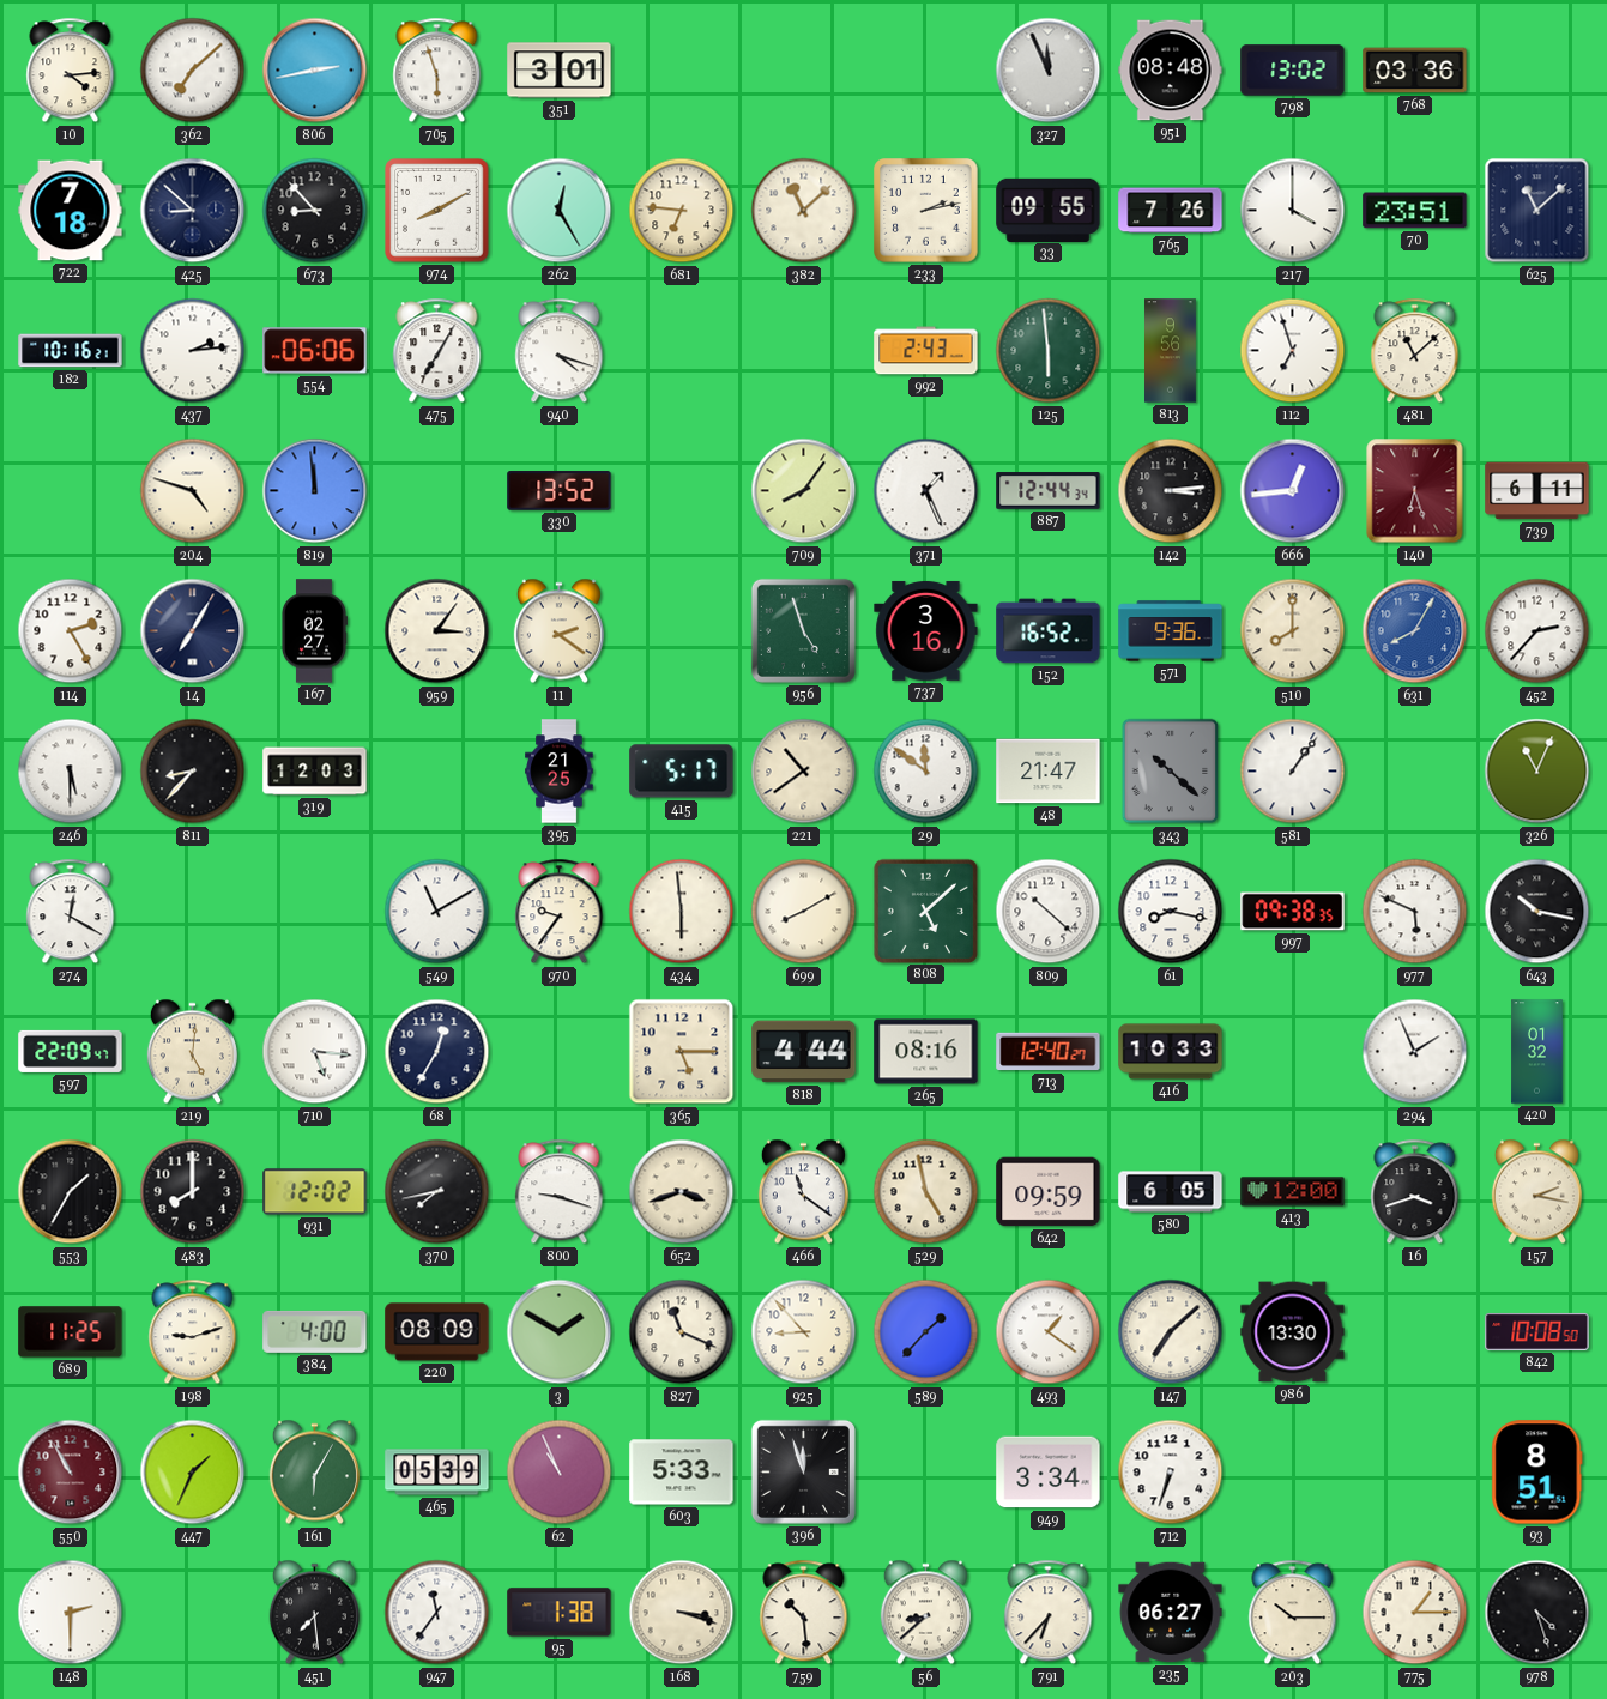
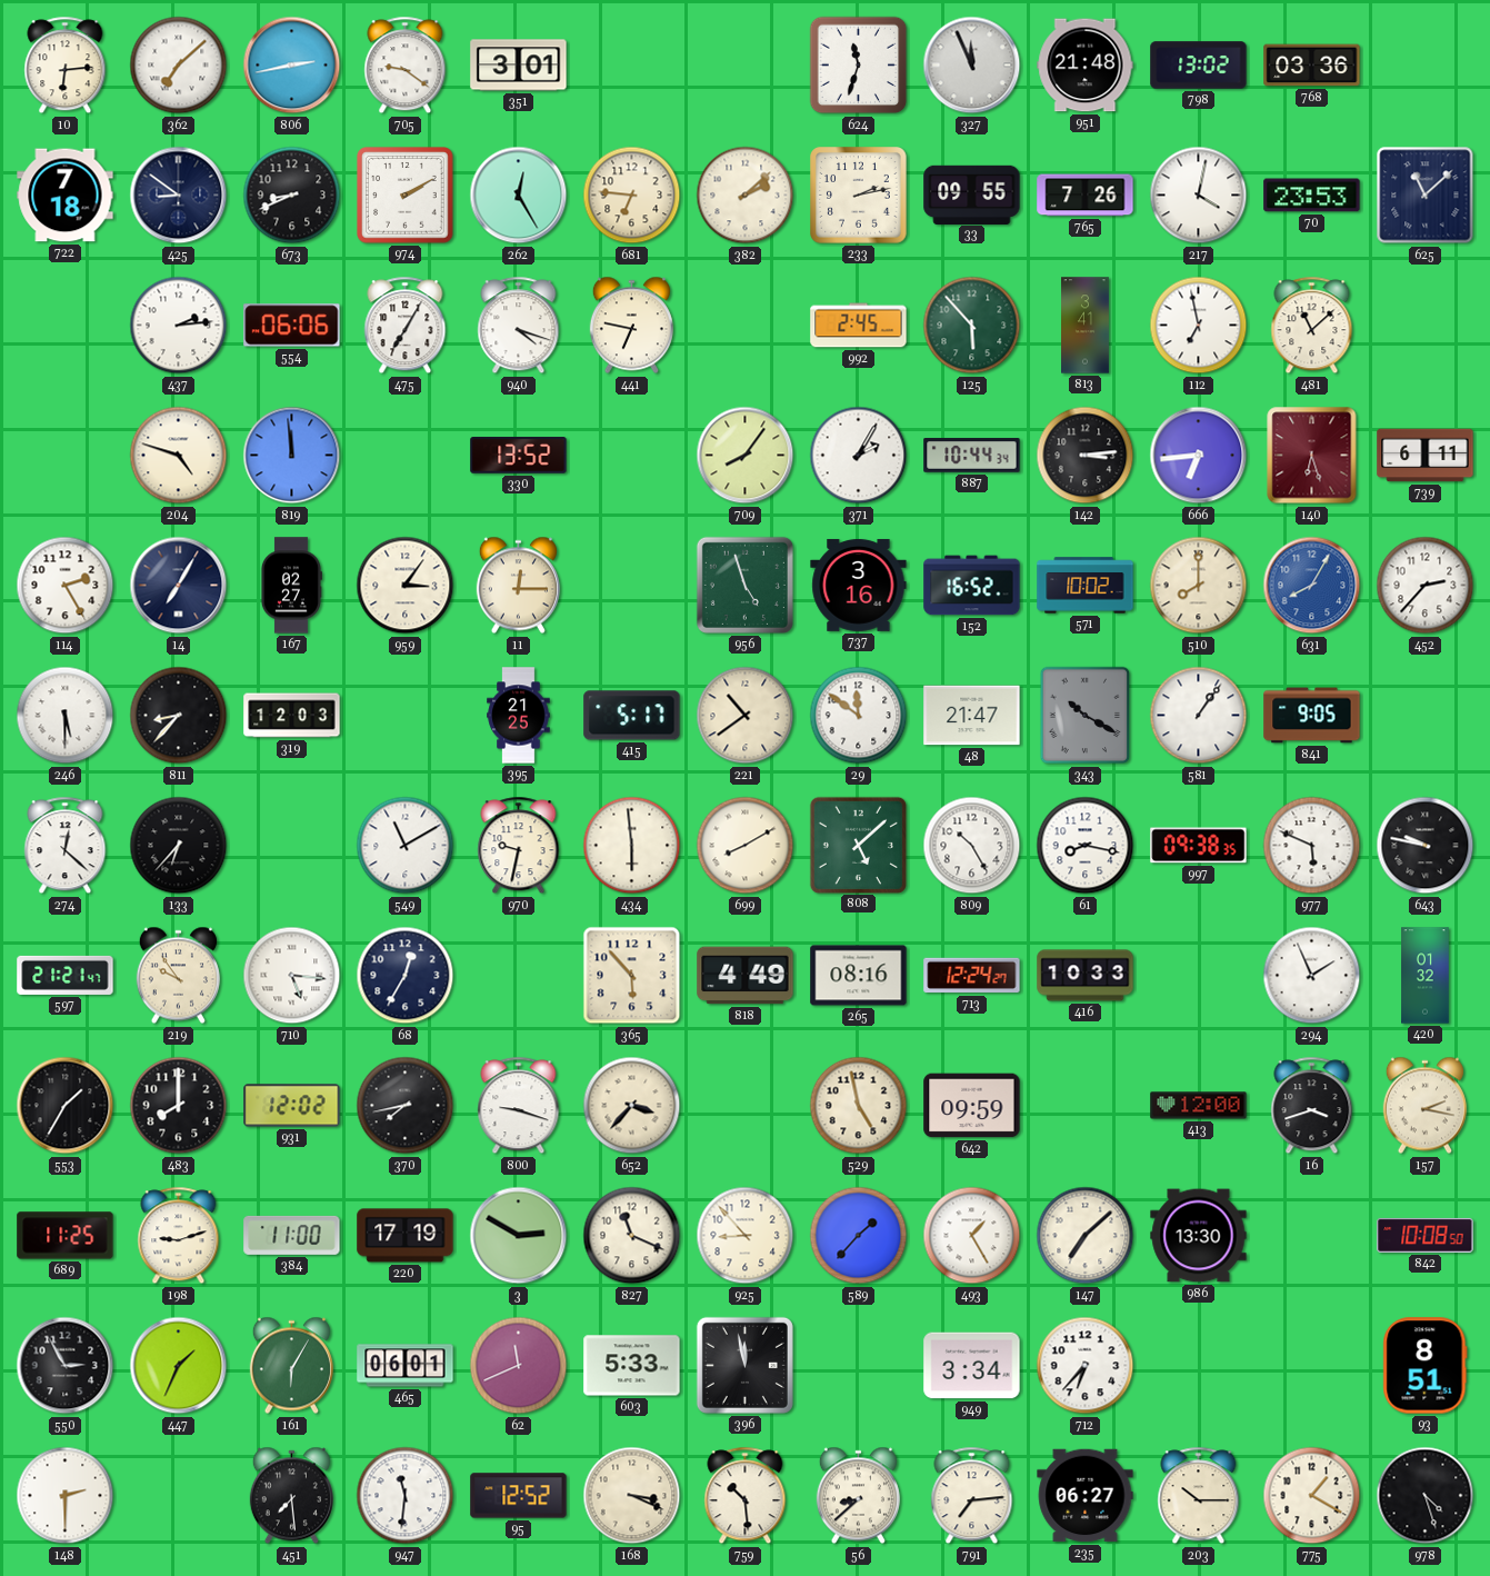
10: 4:14 -> 6:14
705: 5:57 -> 9:21
624: none -> 11:33
951: 08:48 -> 21:48
425: 8:52 -> 8:51
673: 8:53 -> 8:41
974: 8:10 -> 2:10
382: 11:08 -> 2:08
217: 4:00 -> 4:02
70: 23:51 -> 23:53
182: 10:16 -> none
441: none -> 6:47
992: 2:43 -> 2:45
125: 5:59 -> 5:53
813: 9:56 -> 3:41
112: 6:57 -> 6:58
371: 1:26 -> 2:05
887: 12:44 -> 10:44
666: 12:44 -> 6:44
11: 2:21 -> 12:15
571: 9:36 -> 10:02
343: 10:22 -> 10:20
841: none -> 9:05
326: 11:04 -> none
274: 12:20 -> 12:22
133: none -> 6:37
970: 9:36 -> 9:32
809: 10:22 -> 10:25
643: 10:17 -> 9:47
597: 22:09 -> 21:21
219: 5:01 -> 9:54
365: 5:15 -> 5:53
818: 4:44 -> 4:49
713: 12:40 -> 12:24
652: 3:42 -> 3:37
466: 11:21 -> none
580: 6:05 -> none
384: 4:00 -> 11:00
220: 08:09 -> 17:19
3: 1:50 -> 2:50
493: 1:21 -> 1:25
550: 10:55 -> 2:55
550 dial: burgundy -> black
465: 05:39 -> 06:01
62: 10:56 -> 11:41
396: 11:57 -> 11:58
712: 6:33 -> 6:37
947: 11:36 -> 11:31
95: 1:38 -> 12:52
168: 3:18 -> 3:19
791: 6:37 -> 7:14
775: 1:15 -> 1:20
